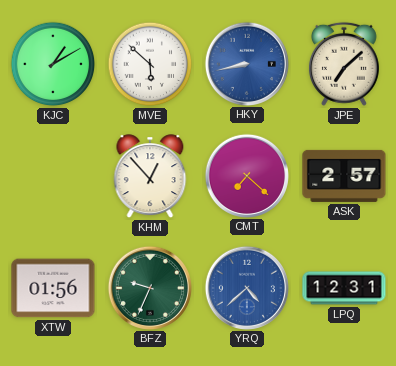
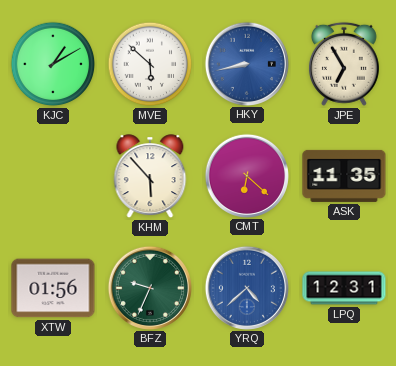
JPE: 7:08 -> 6:55
KHM: 12:53 -> 5:53
CMT: 7:22 -> 6:22
ASK: 2:57 -> 11:35
